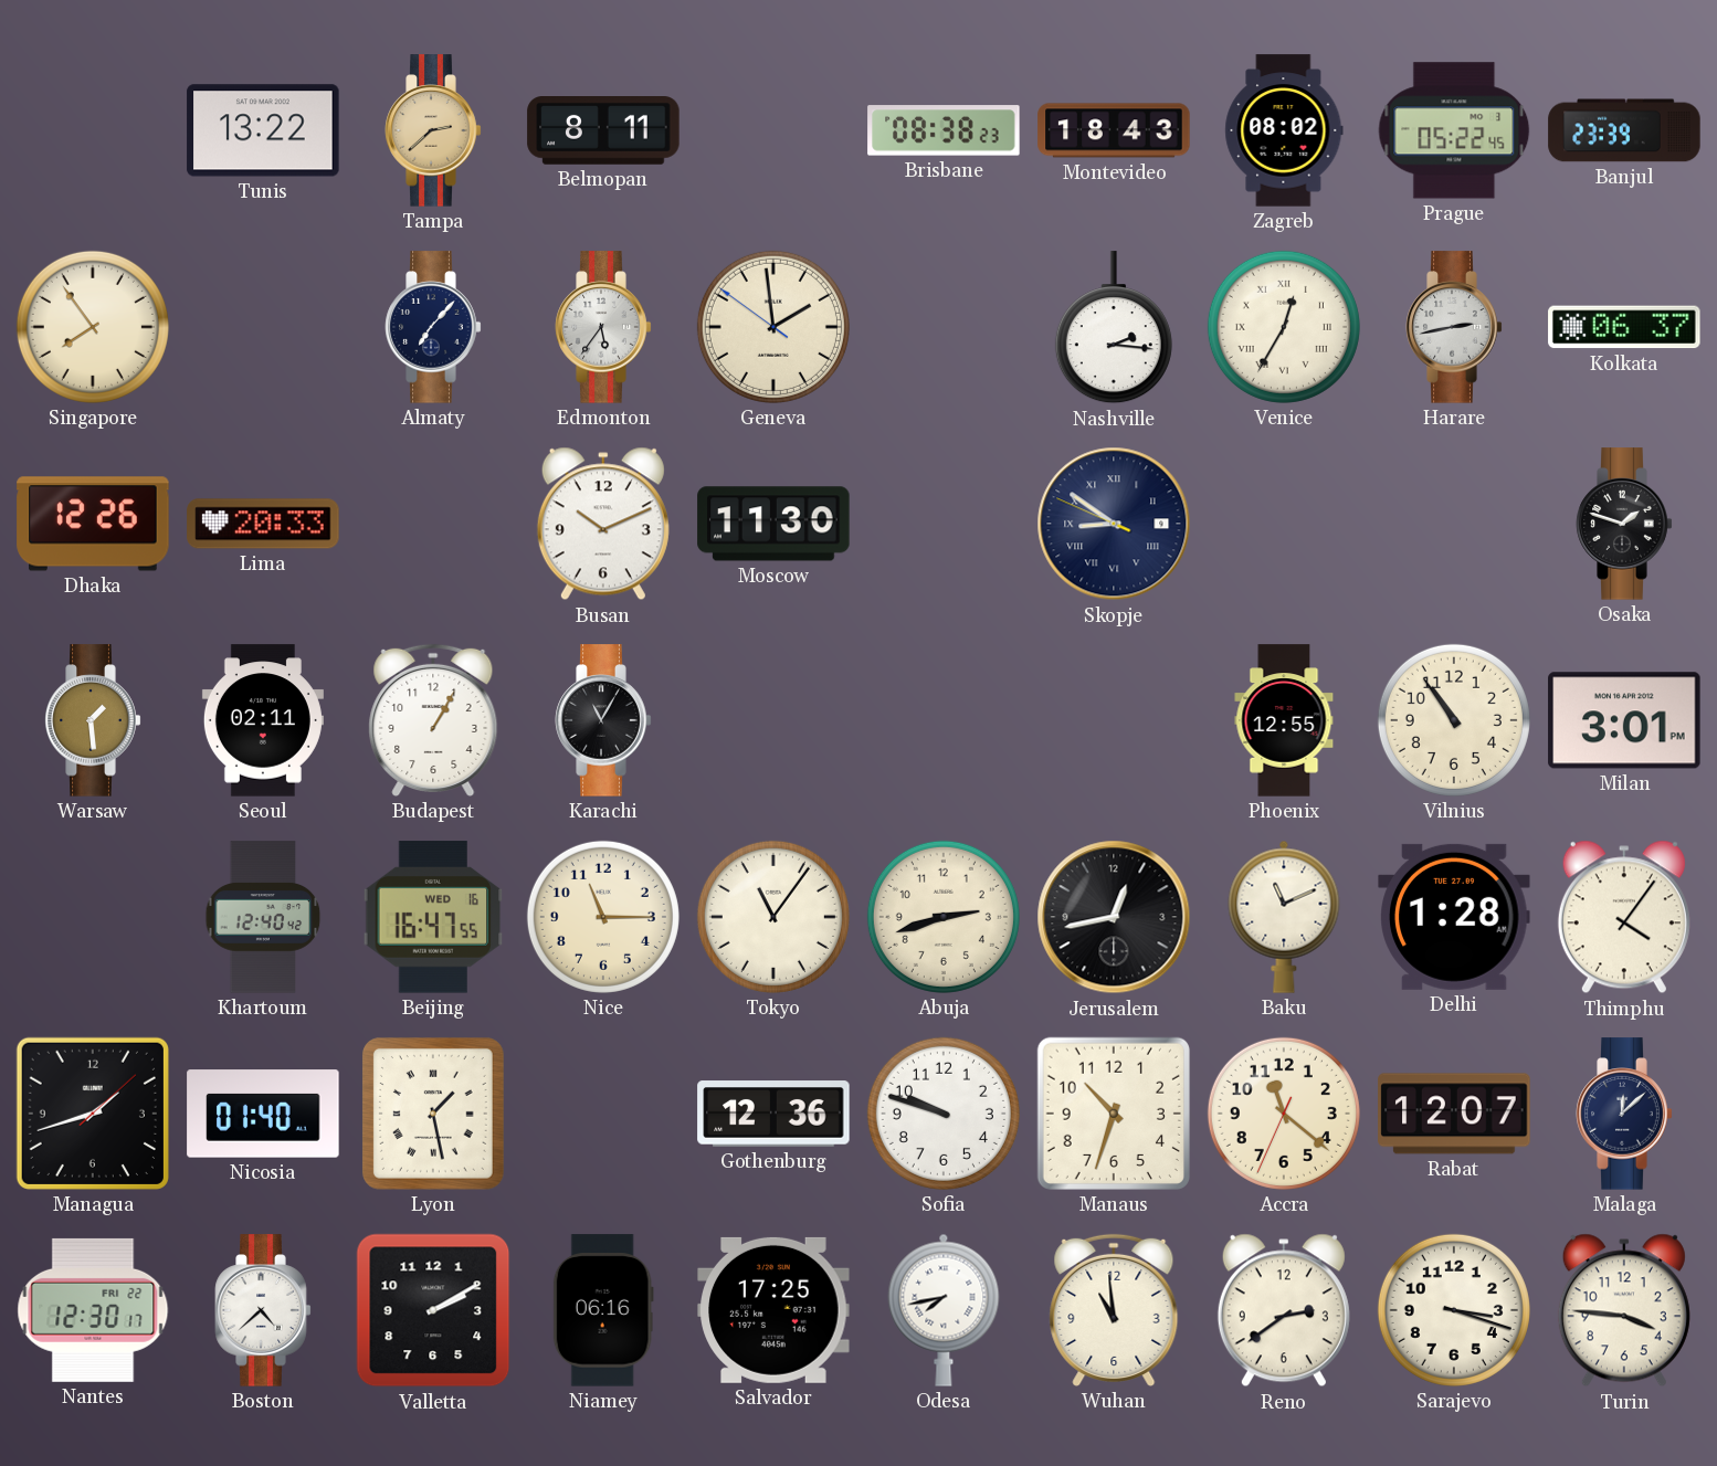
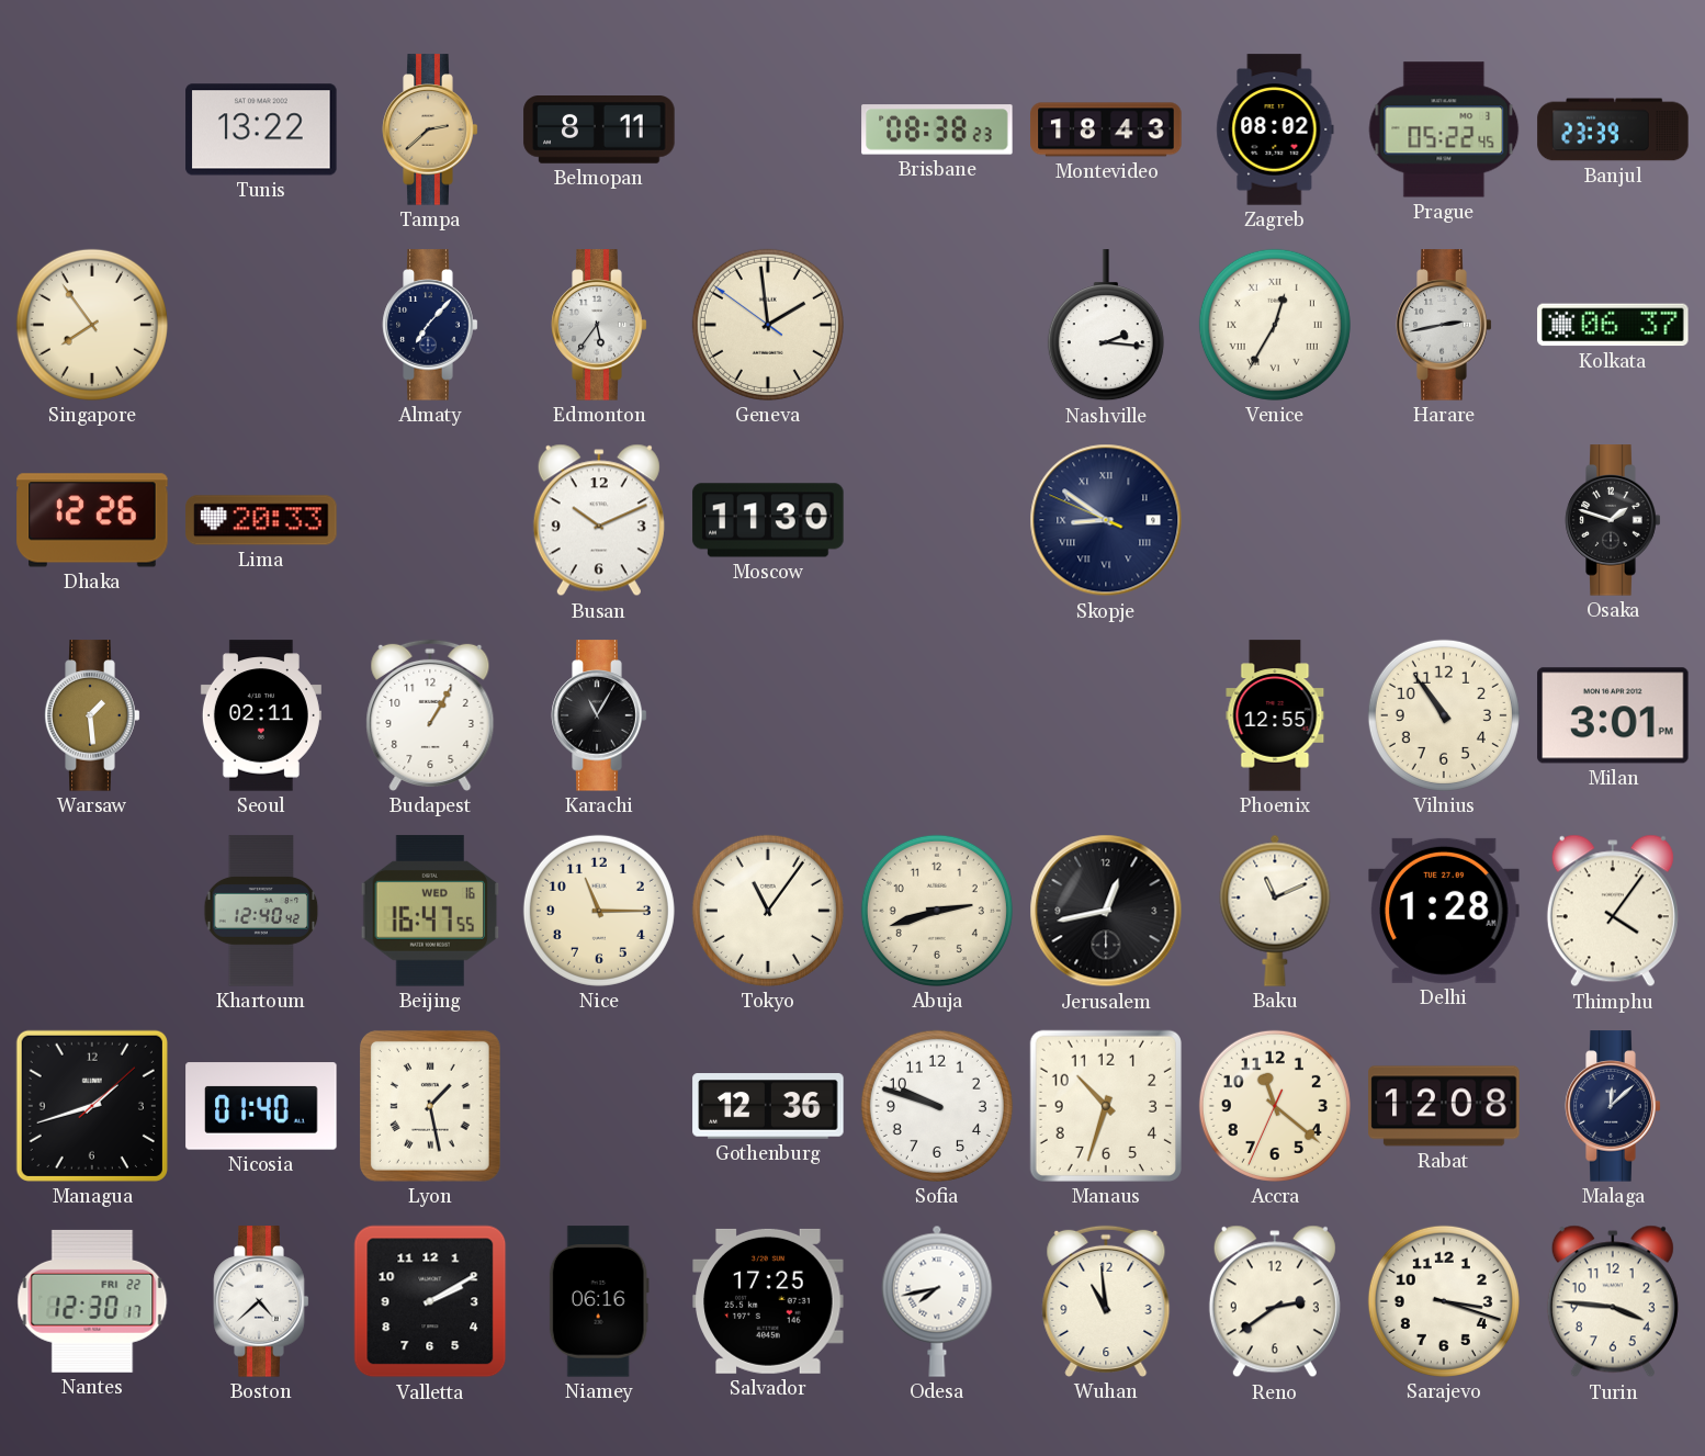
Rabat: 12:07 -> 12:08
